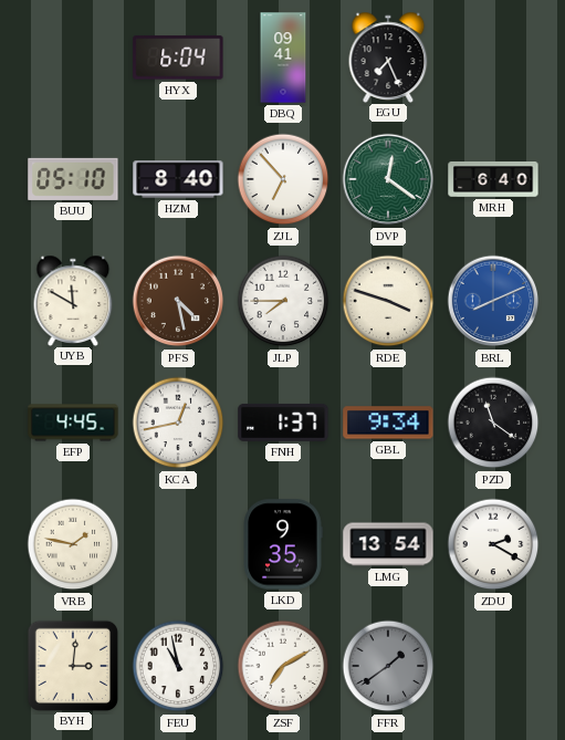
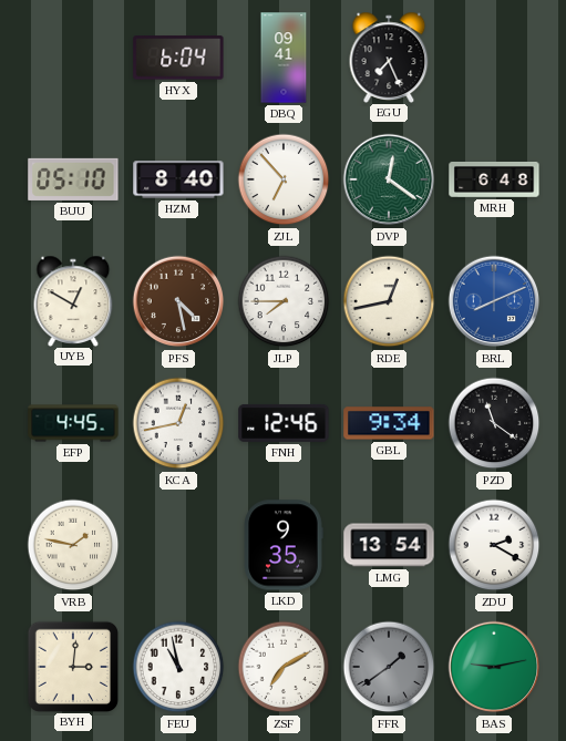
MRH: 6:40 -> 6:48
UYB: 11:50 -> 12:50
RDE: 3:48 -> 12:43
FNH: 1:37 -> 12:46
BAS: none -> 9:13
